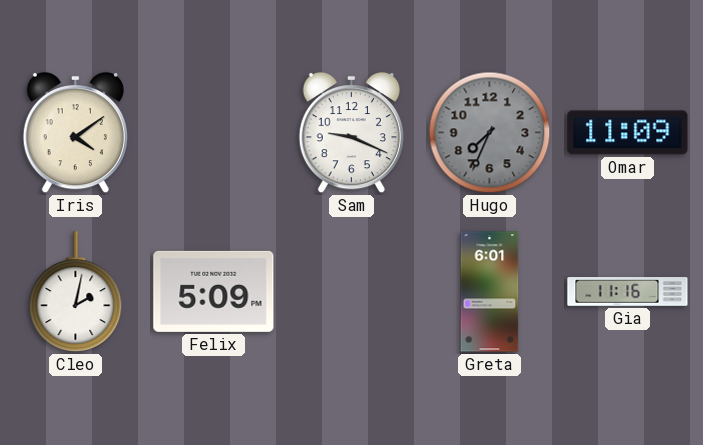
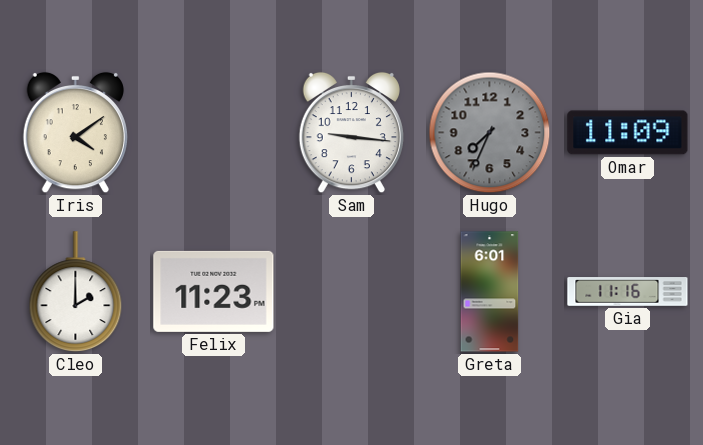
Sam: 9:19 -> 9:16
Cleo: 2:02 -> 2:00
Felix: 5:09 -> 11:23
